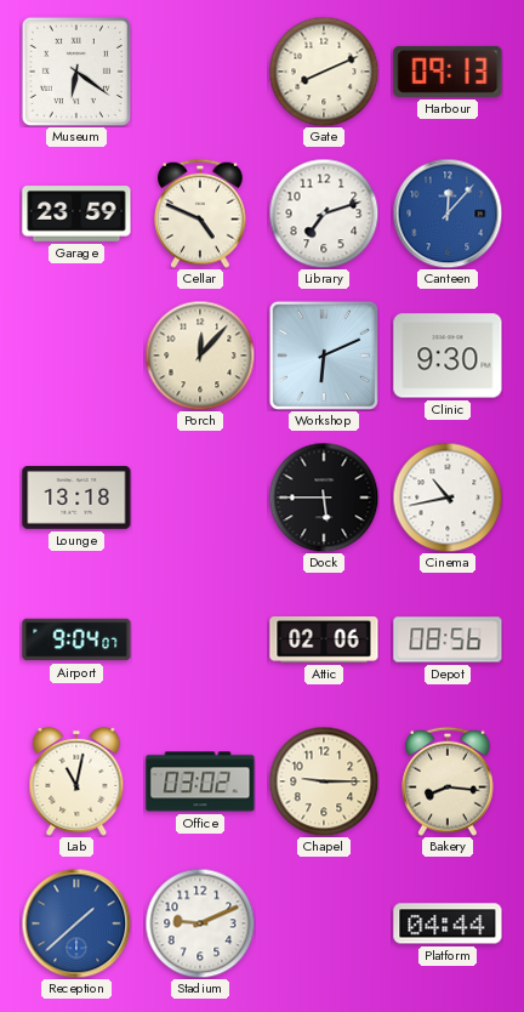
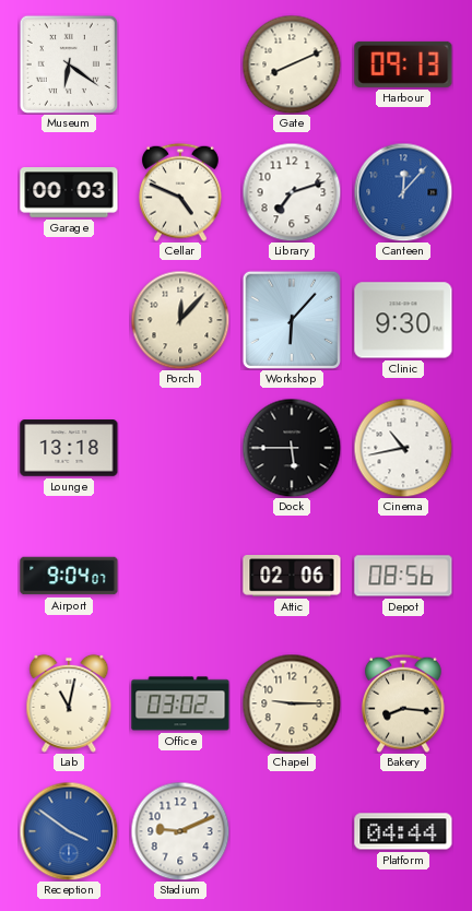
Garage: 23:59 -> 00:03
Workshop: 6:11 -> 6:07
Reception: 1:38 -> 3:51
